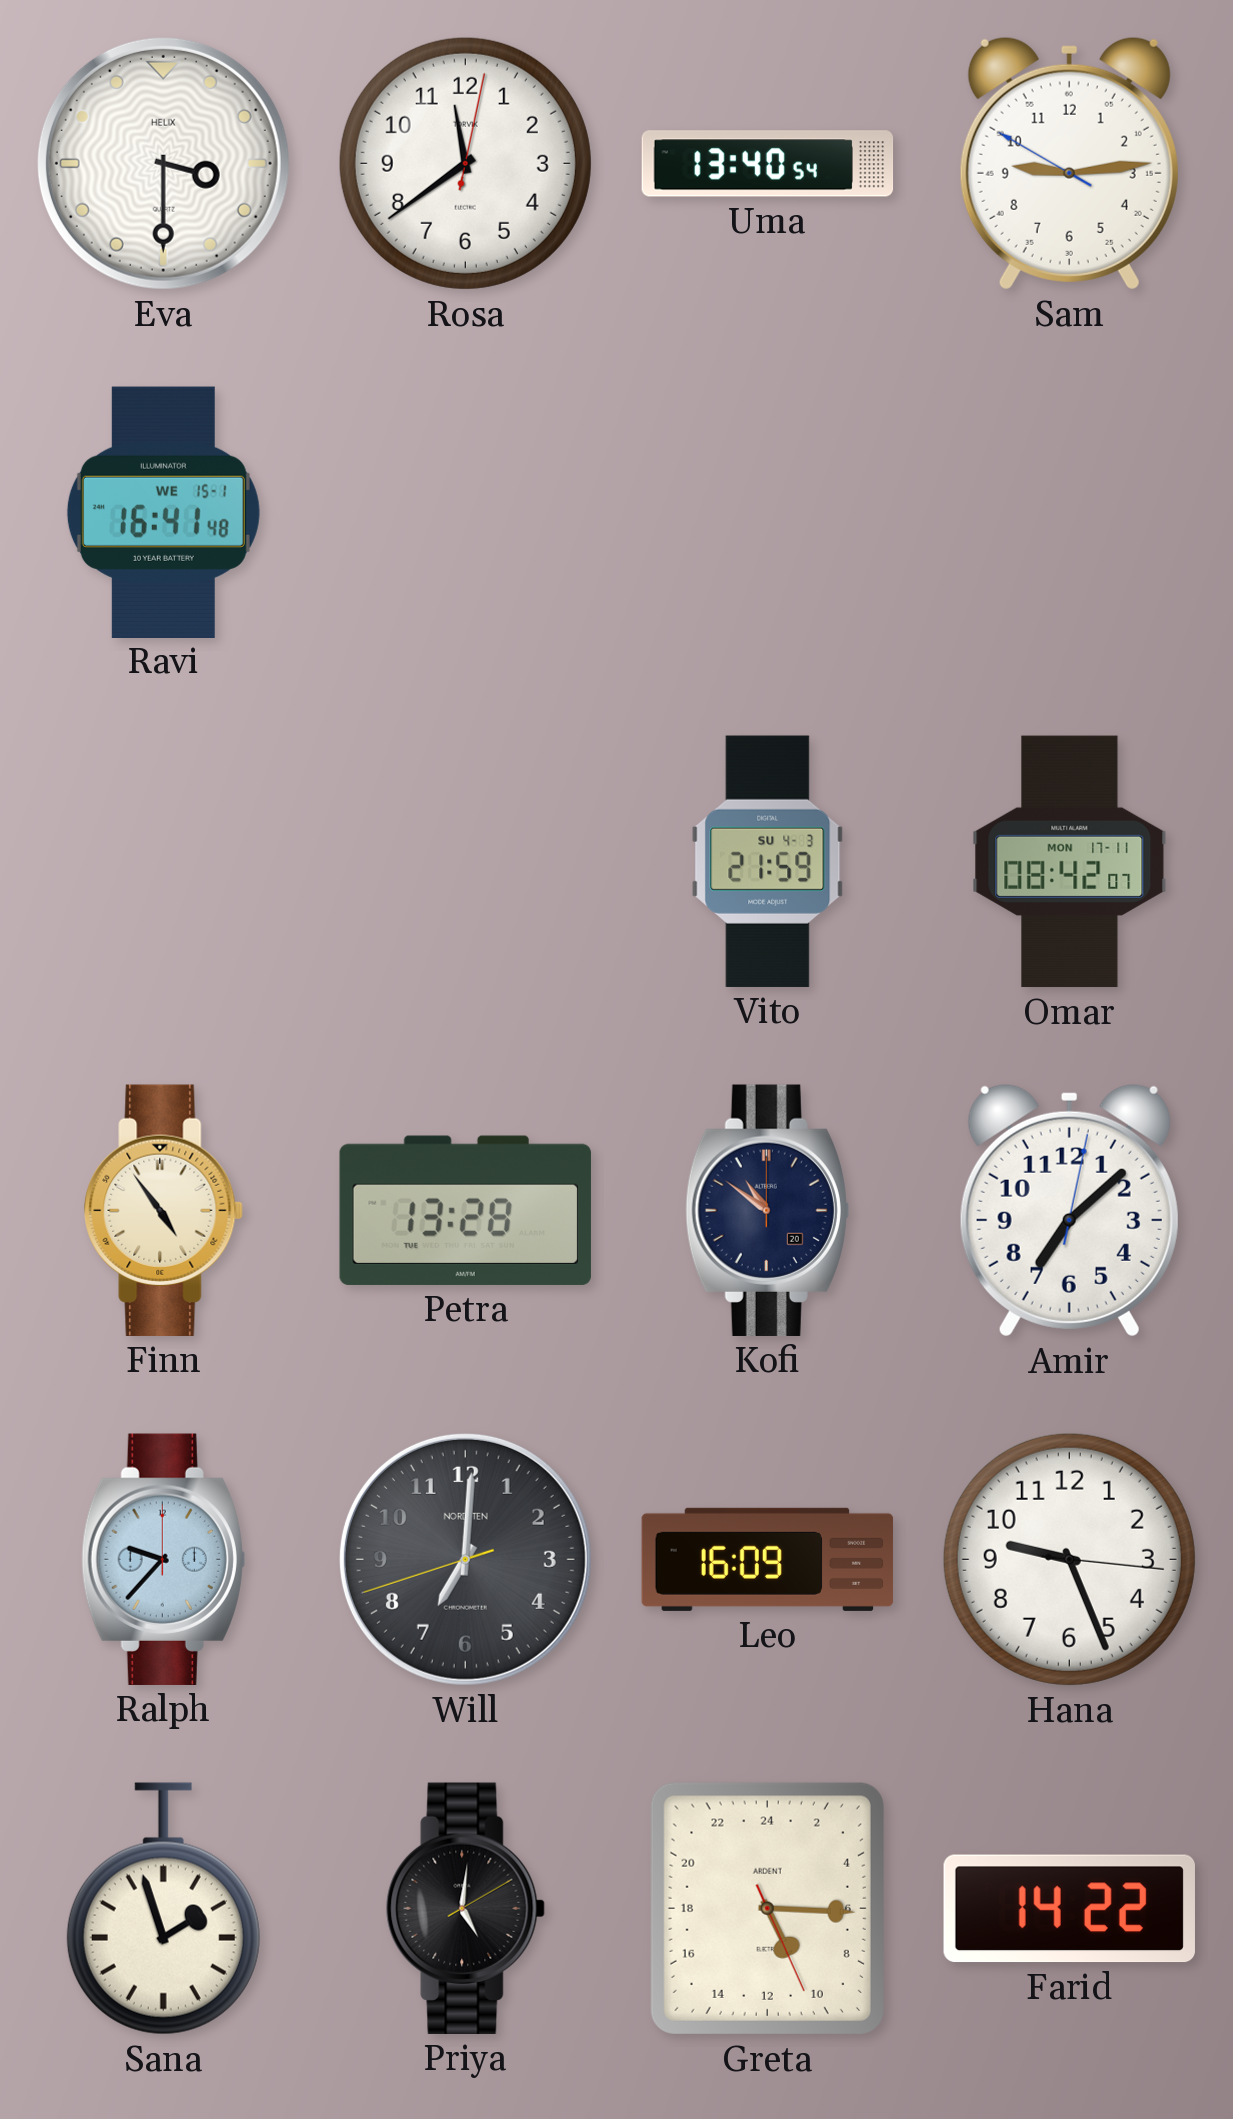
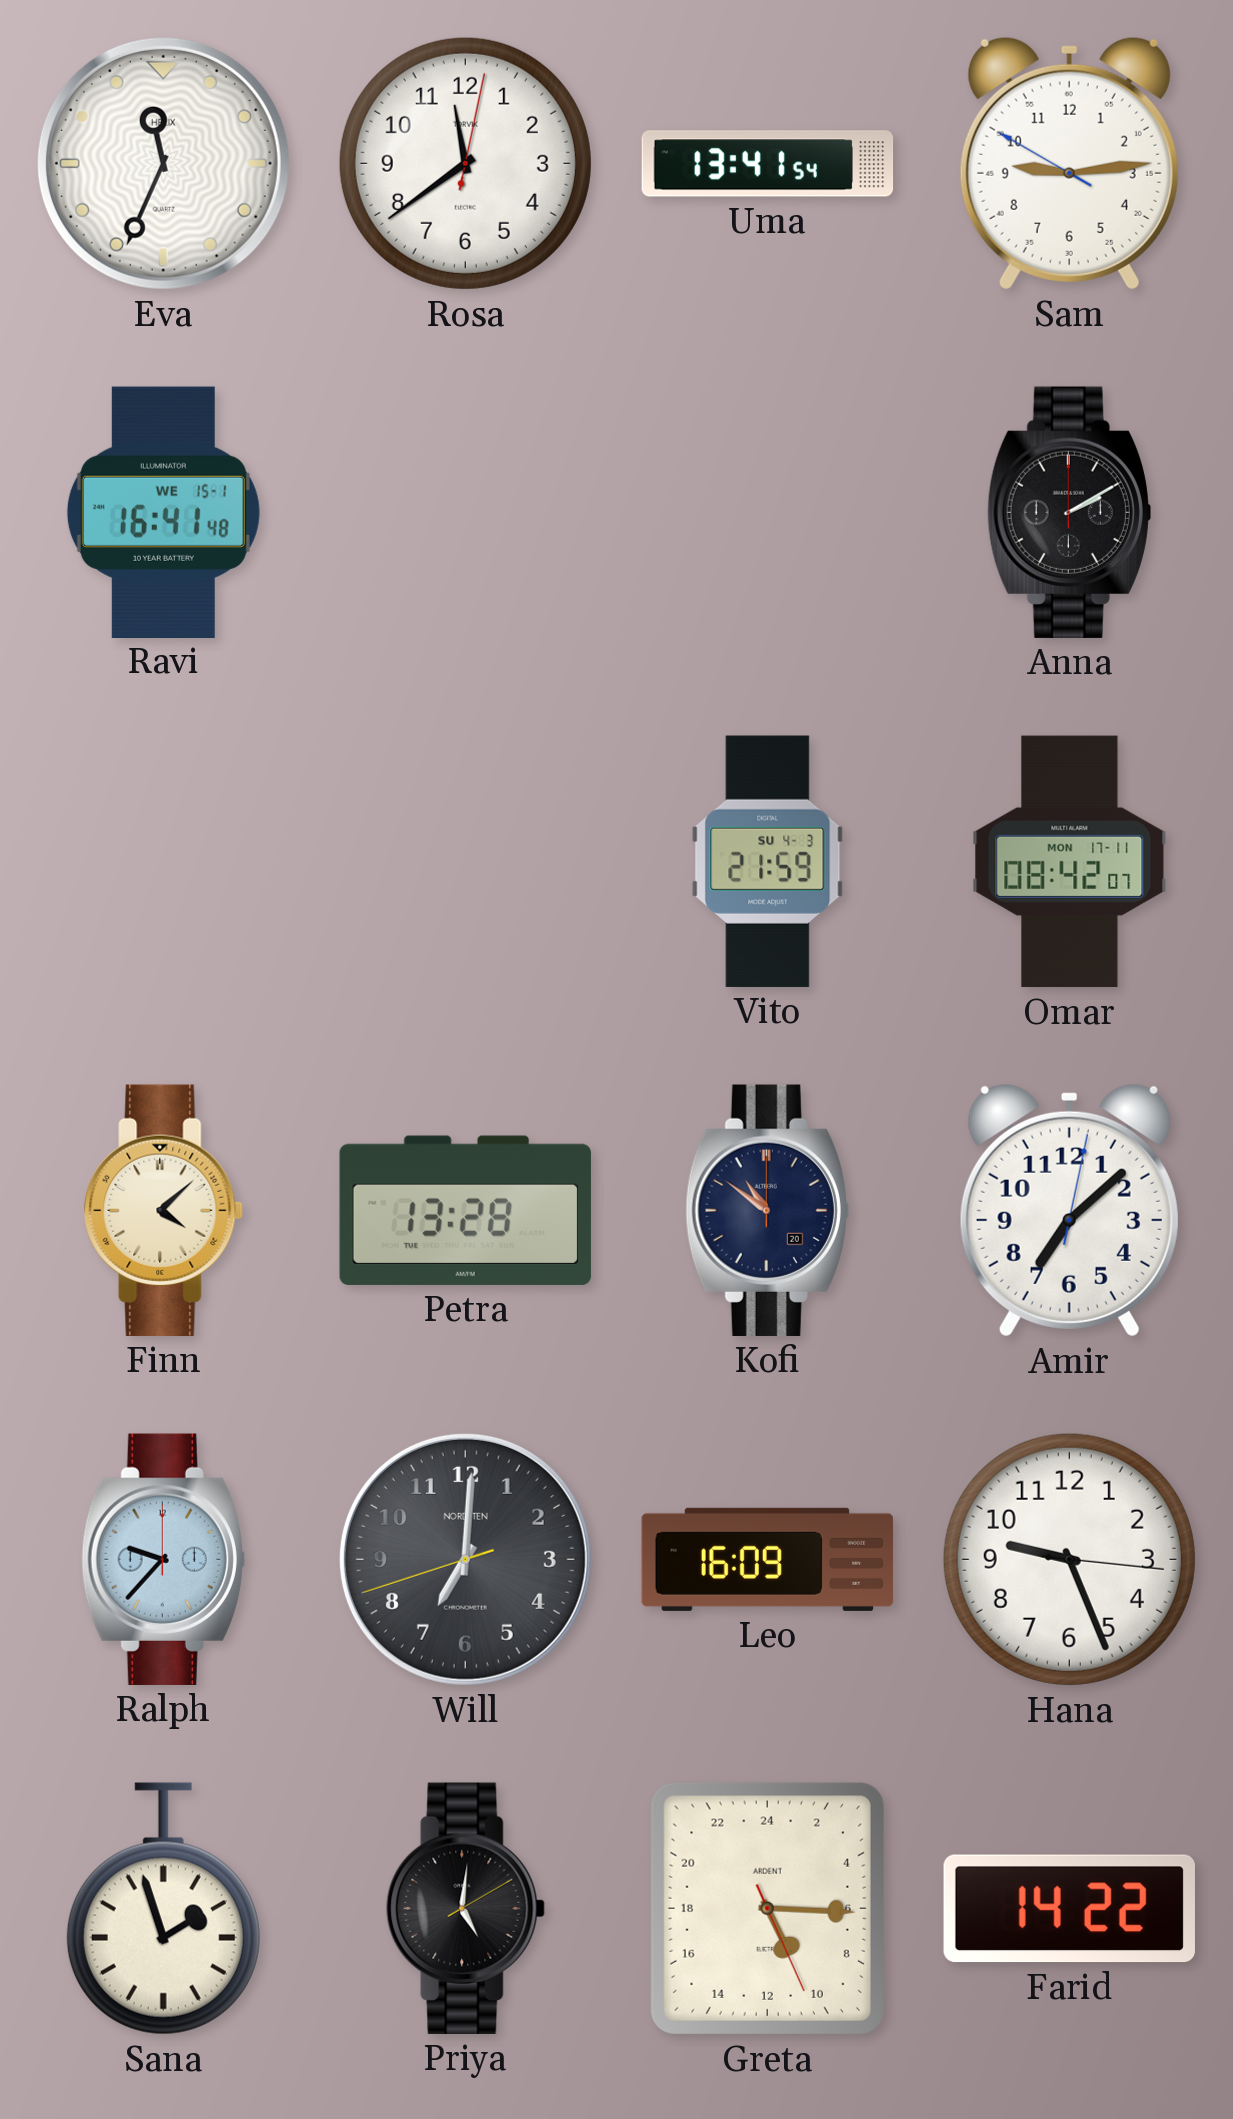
Eva: 3:30 -> 11:34
Uma: 13:40 -> 13:41
Anna: none -> 2:10
Finn: 4:54 -> 4:08
